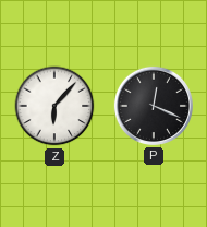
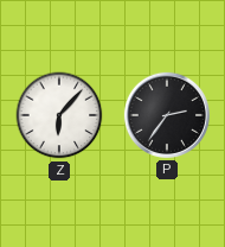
P: 12:19 -> 2:36
